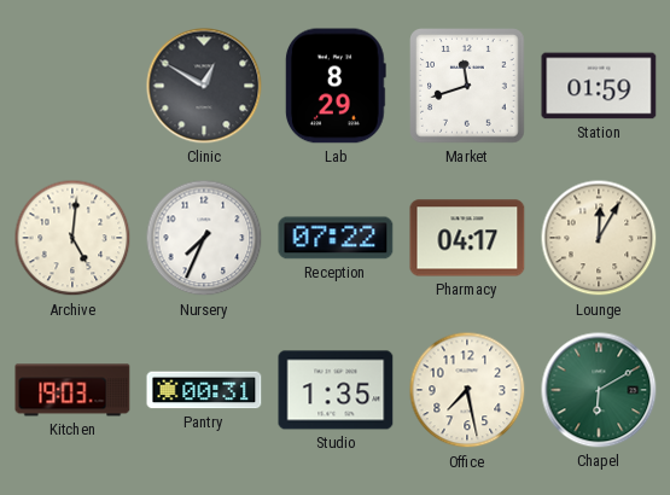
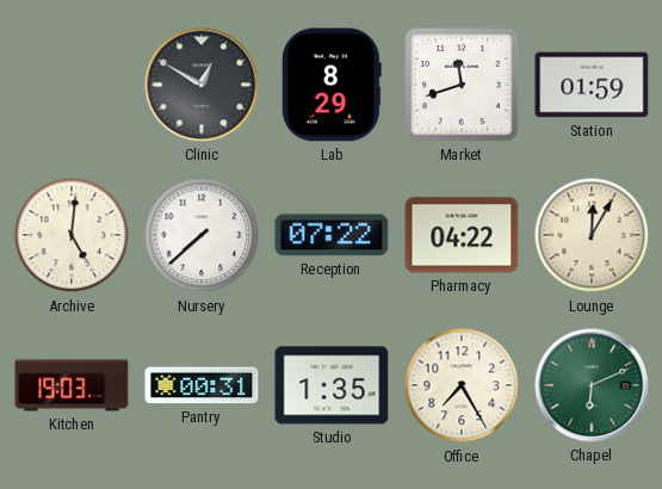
Nursery: 7:34 -> 7:38
Pharmacy: 04:17 -> 04:22
Office: 7:28 -> 7:25
Chapel: 6:10 -> 6:11
